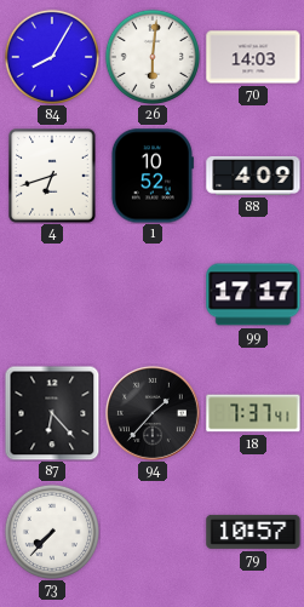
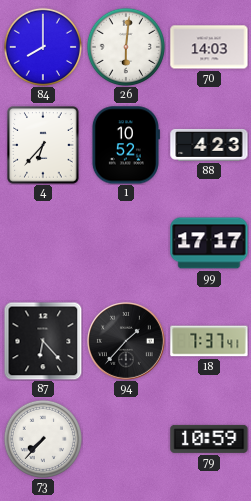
84: 8:05 -> 8:00
4: 6:42 -> 6:37
88: 4:09 -> 4:23
79: 10:57 -> 10:59
